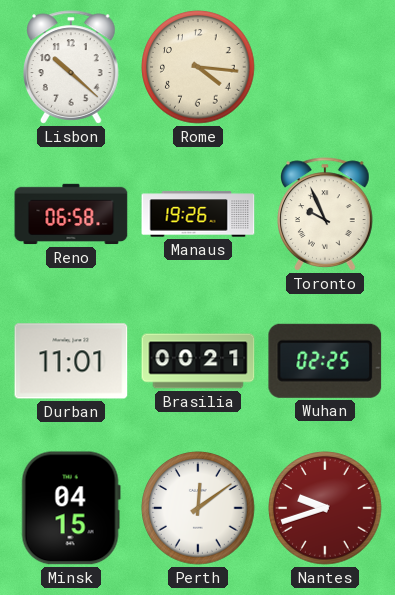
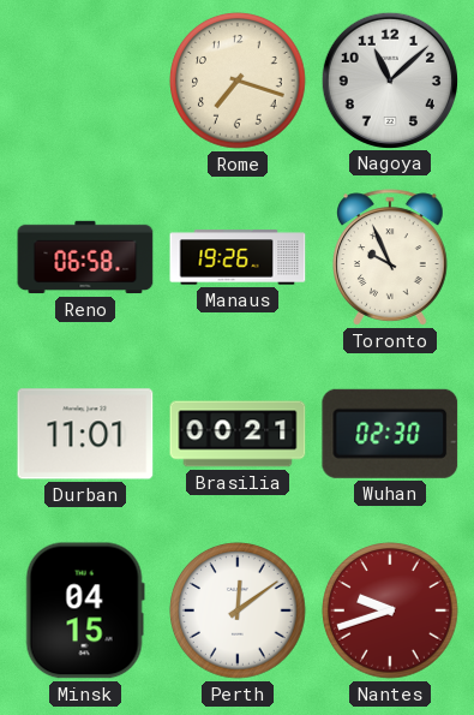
Lisbon: 10:22 -> none
Rome: 4:16 -> 7:18
Nagoya: none -> 11:08
Wuhan: 02:25 -> 02:30
